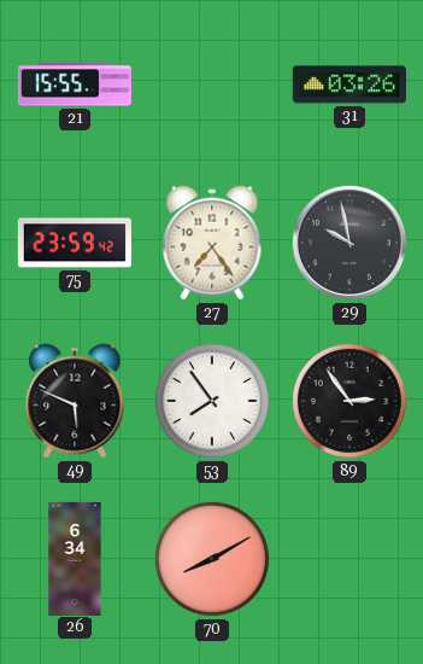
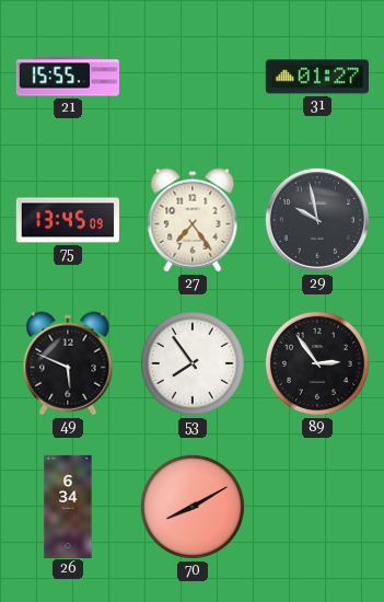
31: 03:26 -> 01:27
75: 23:59 -> 13:45
